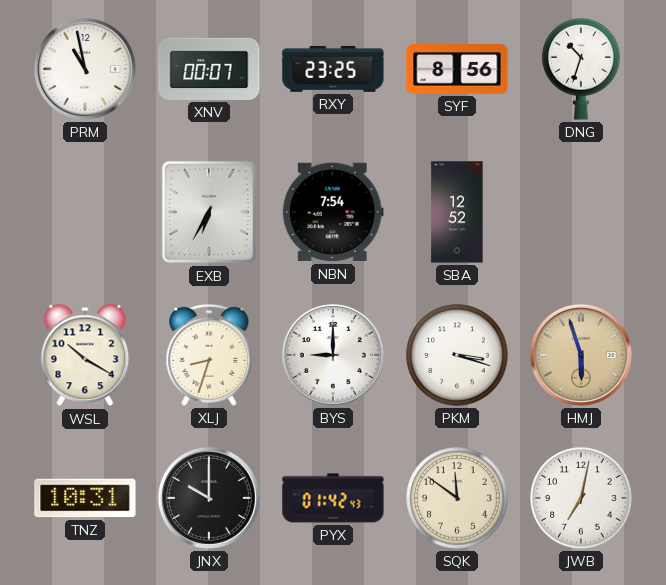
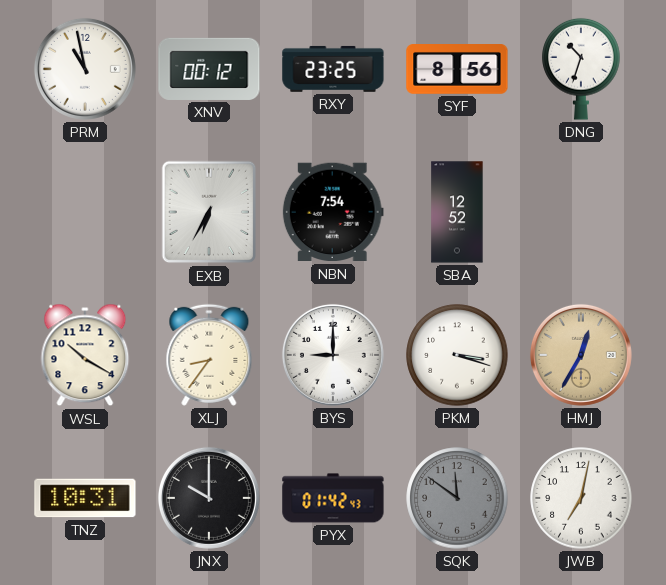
XNV: 00:07 -> 00:12
XLJ: 8:33 -> 8:36
HMJ: 5:57 -> 12:35
SQK dial: cream -> grey
